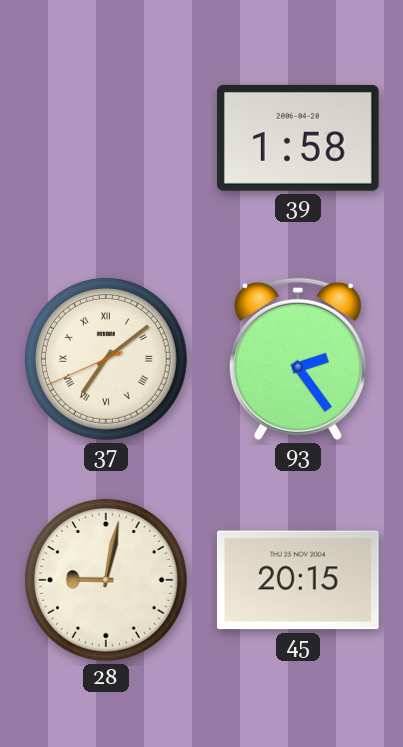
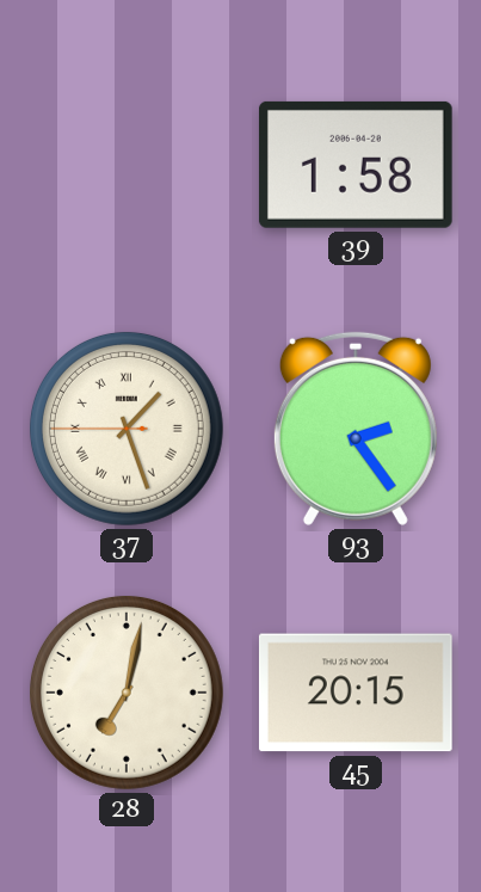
37: 7:08 -> 1:26
28: 9:02 -> 7:02
